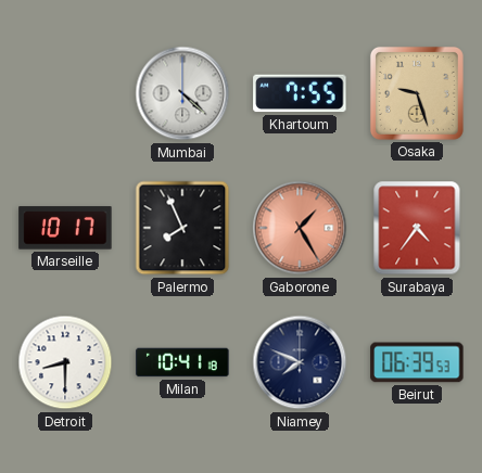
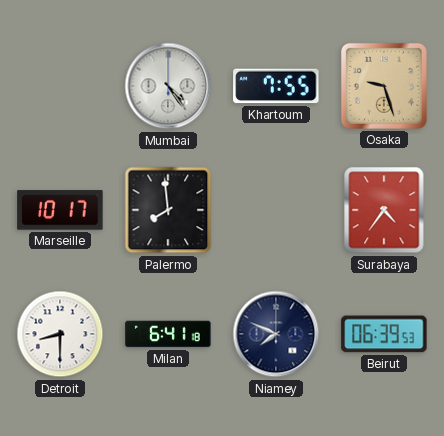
Mumbai: 4:22 -> 4:24
Palermo: 7:56 -> 7:59
Gaborone: 1:25 -> none
Milan: 10:41 -> 6:41
